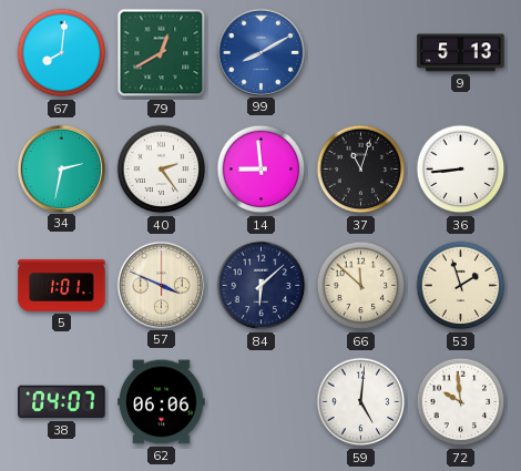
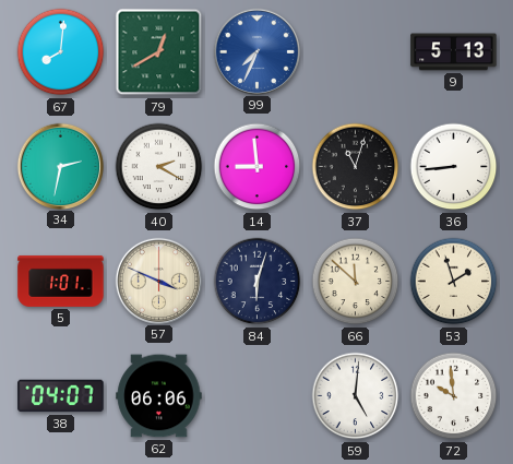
99: 8:10 -> 7:34
40: 2:24 -> 2:20
84: 6:08 -> 6:03
